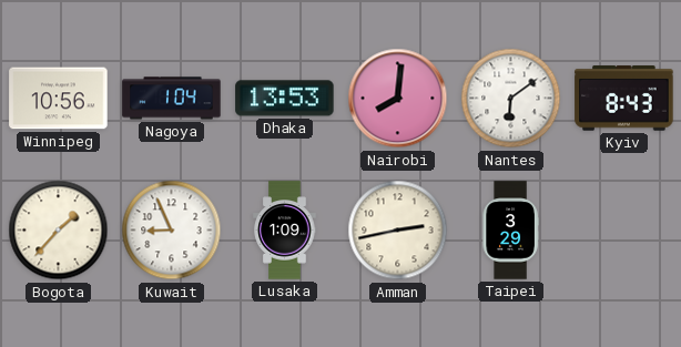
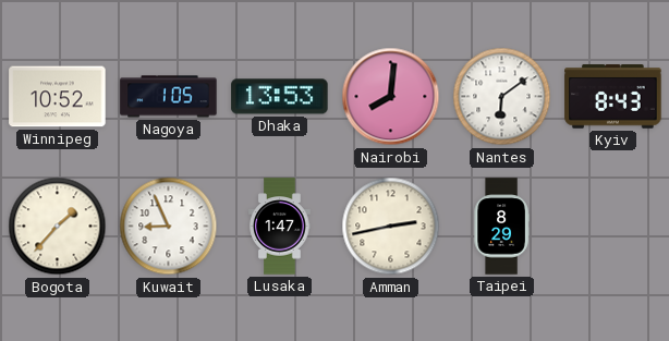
Winnipeg: 10:56 -> 10:52
Nagoya: 1:04 -> 1:05
Lusaka: 1:09 -> 1:47
Taipei: 3:29 -> 8:29
